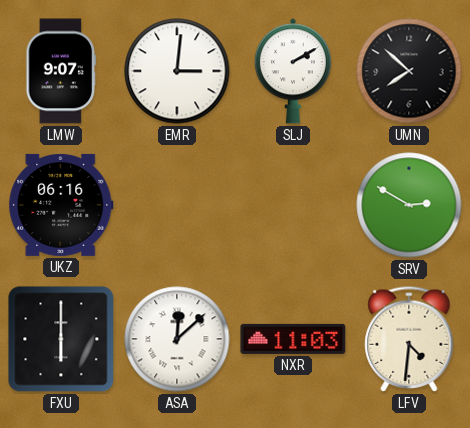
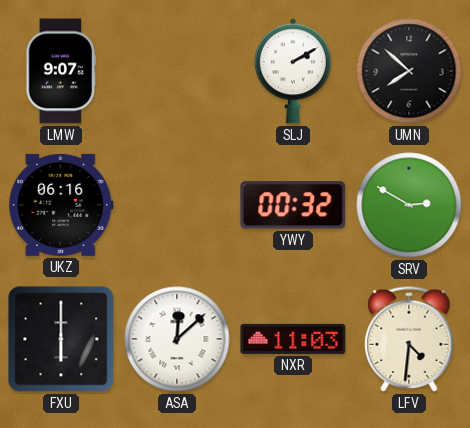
EMR: 3:01 -> none
YWY: none -> 00:32
